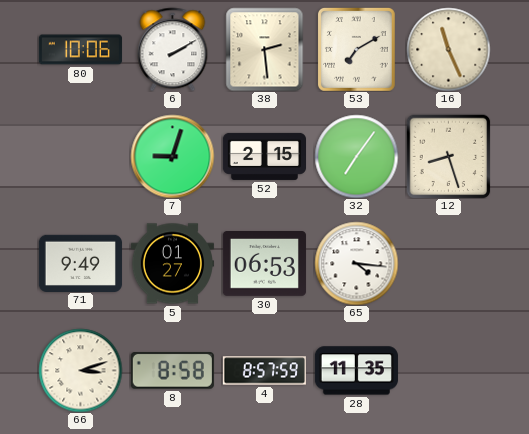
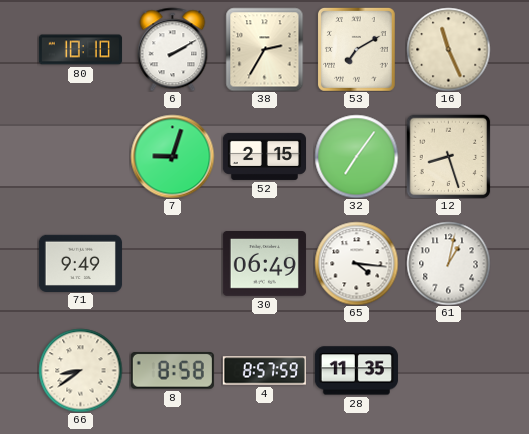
80: 10:06 -> 10:10
38: 2:29 -> 2:35
5: 01:27 -> none
30: 06:53 -> 06:49
61: none -> 1:02
66: 3:12 -> 8:39
